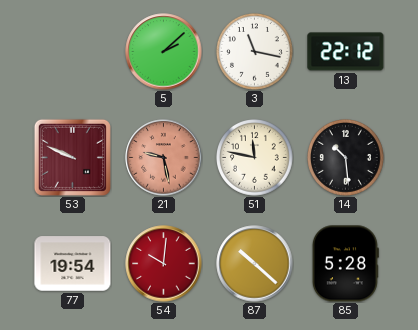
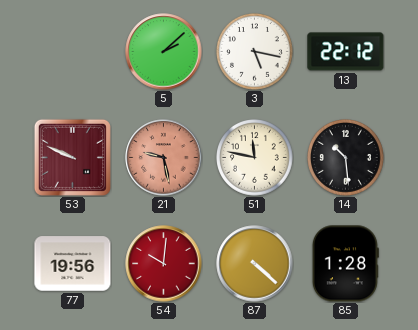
3: 11:17 -> 5:17
77: 19:54 -> 19:56
87: 10:22 -> 4:22
85: 5:28 -> 1:28
